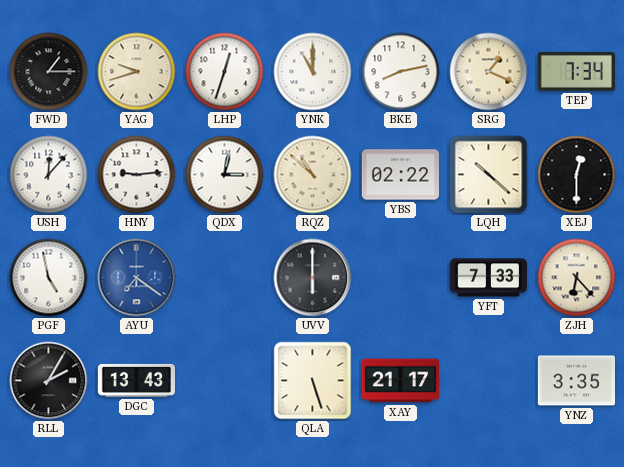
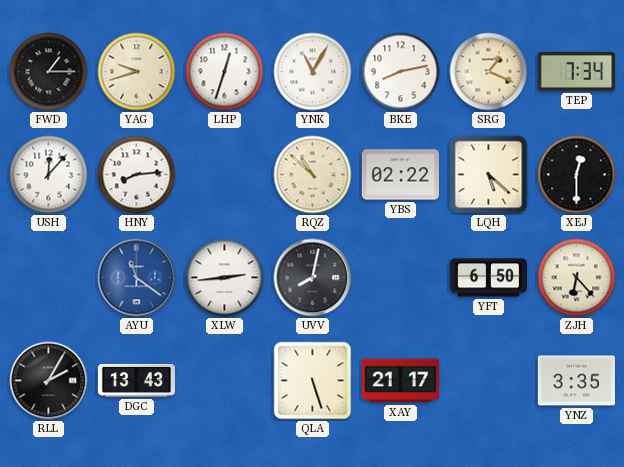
YNK: 11:00 -> 11:05
HNY: 9:14 -> 8:14
QDX: 3:02 -> none
LQH: 10:22 -> 5:22
PGF: 4:58 -> none
AYU: 7:21 -> 11:21
XLW: none -> 2:44
UVV: 6:00 -> 8:02
YFT: 7:33 -> 6:50
